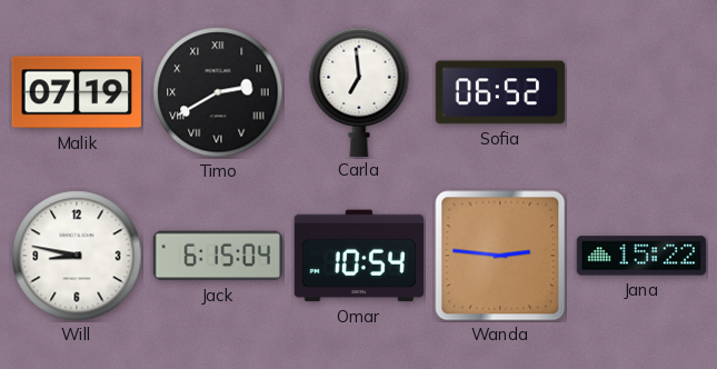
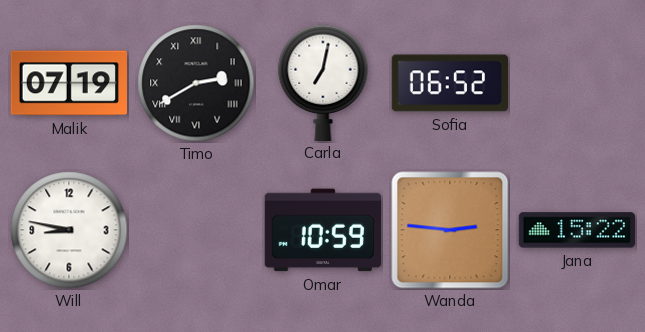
Carla: 6:59 -> 7:02
Jack: 6:15 -> none
Omar: 10:54 -> 10:59
